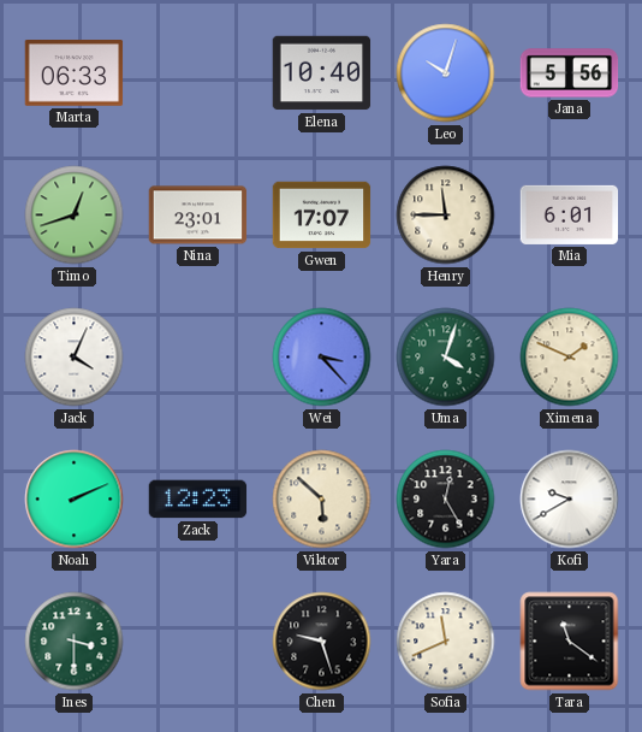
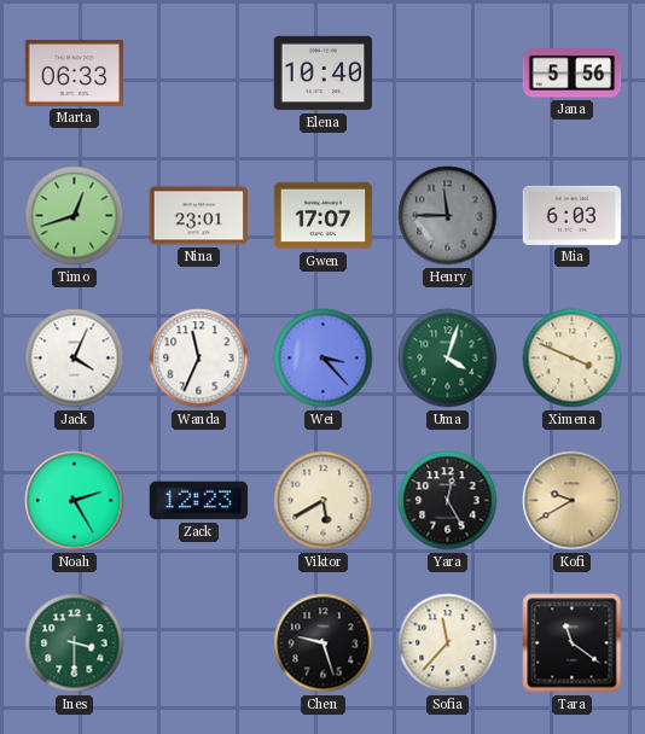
Leo: 10:03 -> none
Henry dial: cream -> grey
Mia: 6:01 -> 6:03
Wanda: none -> 11:34
Ximena: 1:49 -> 3:49
Noah: 2:11 -> 2:25
Viktor: 5:52 -> 5:40
Kofi dial: white -> champagne
Sofia: 11:41 -> 11:37
